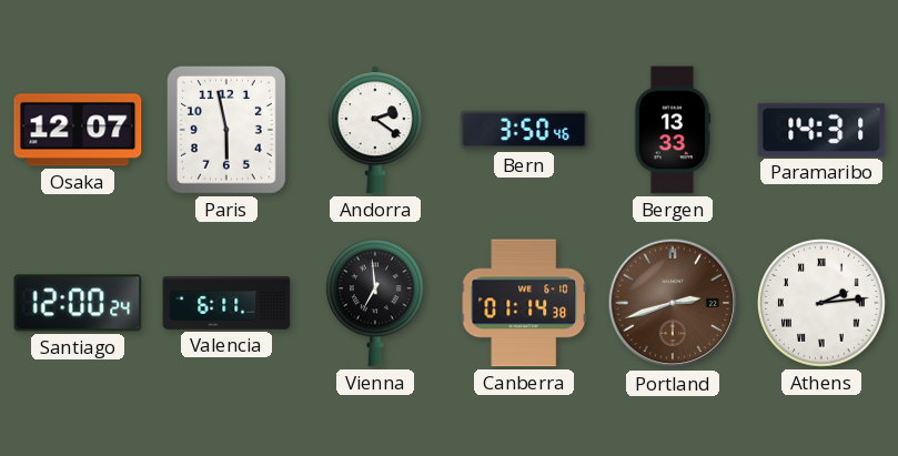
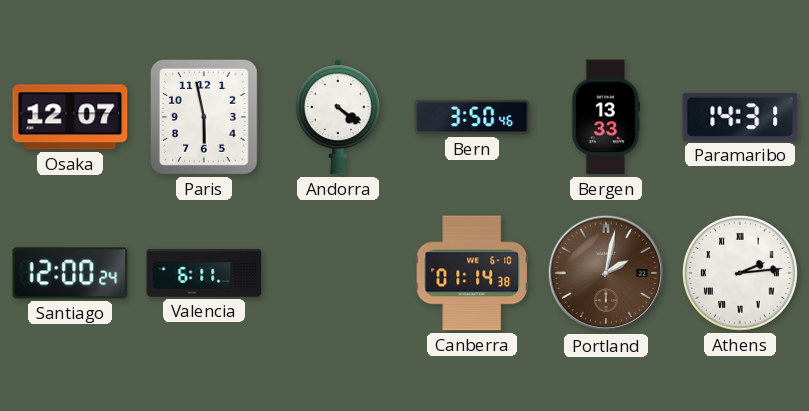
Andorra: 2:21 -> 4:21
Vienna: 6:59 -> none
Portland: 2:42 -> 2:02
